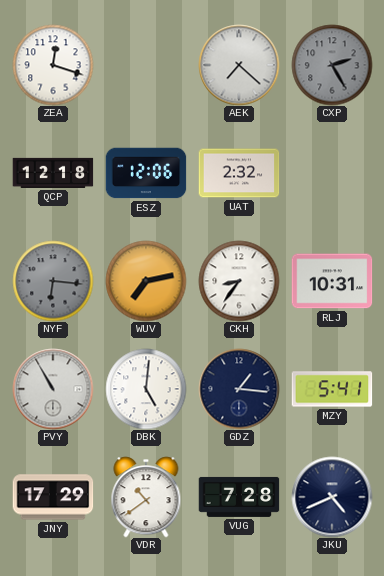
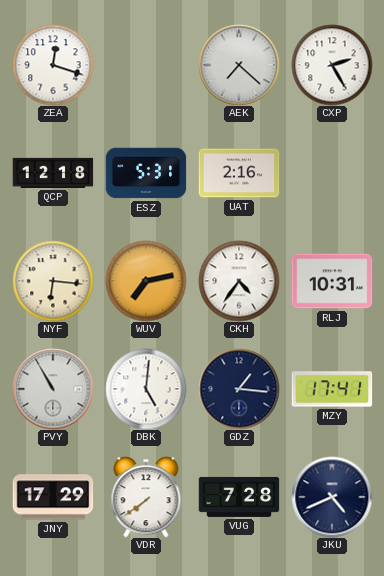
CXP dial: grey -> white
ESZ: 12:06 -> 5:31
UAT: 2:32 -> 2:16
NYF dial: grey -> cream
CKH: 8:36 -> 4:36
MZY: 5:41 -> 17:41
VDR: 10:39 -> 7:39
